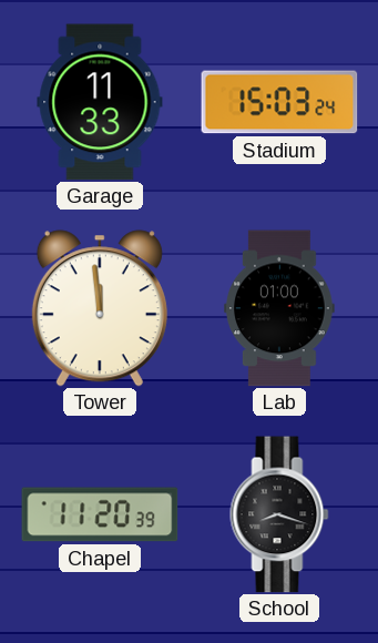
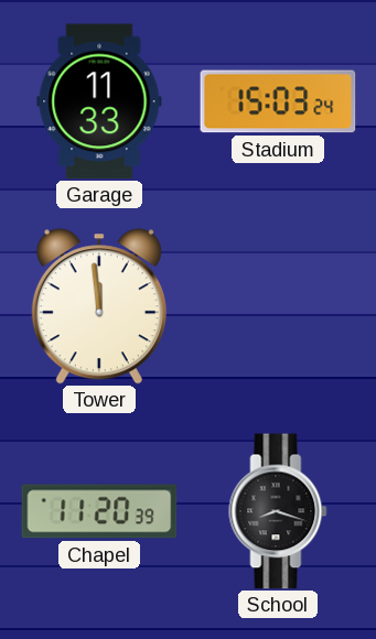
Lab: 01:00 -> none
